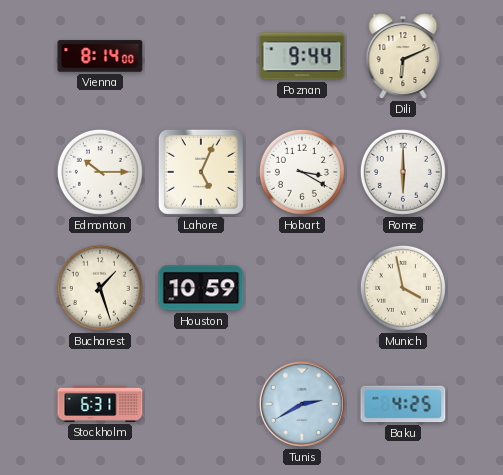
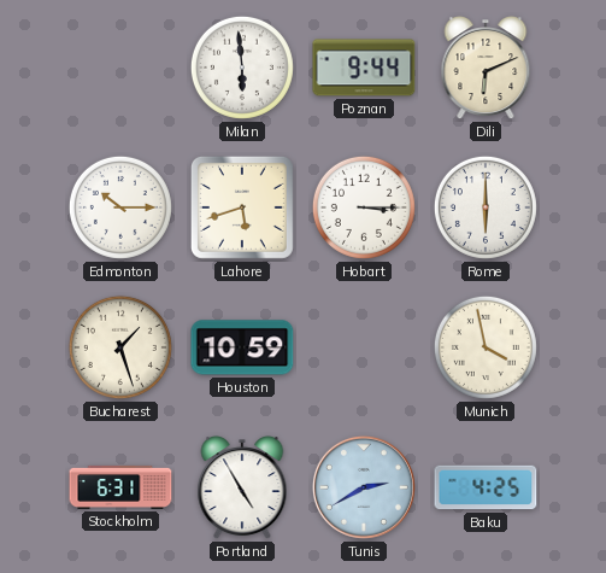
Vienna: 8:14 -> none
Milan: none -> 5:59
Lahore: 5:04 -> 5:42
Hobart: 3:20 -> 3:15
Portland: none -> 4:55
